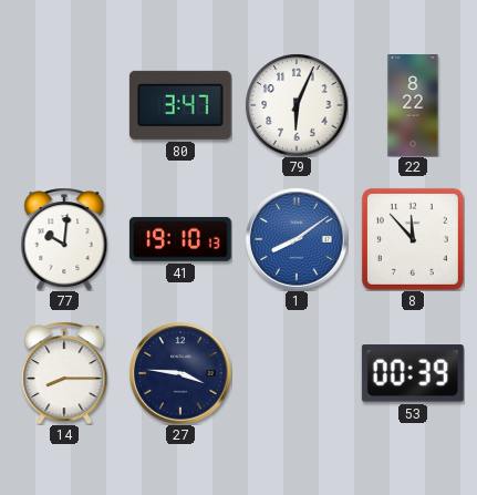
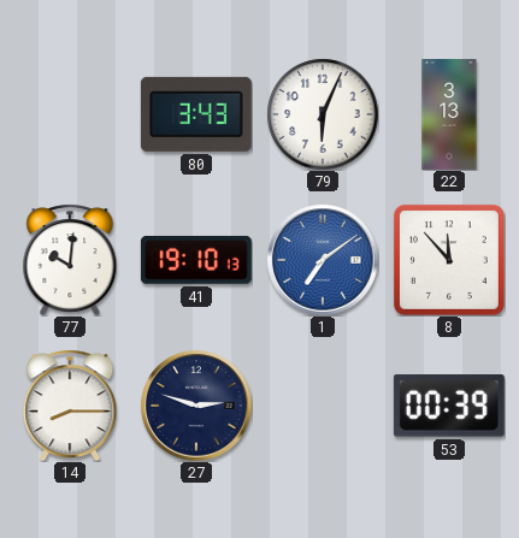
80: 3:47 -> 3:43
22: 8:22 -> 3:13
1: 8:09 -> 7:09
27: 3:46 -> 2:48
